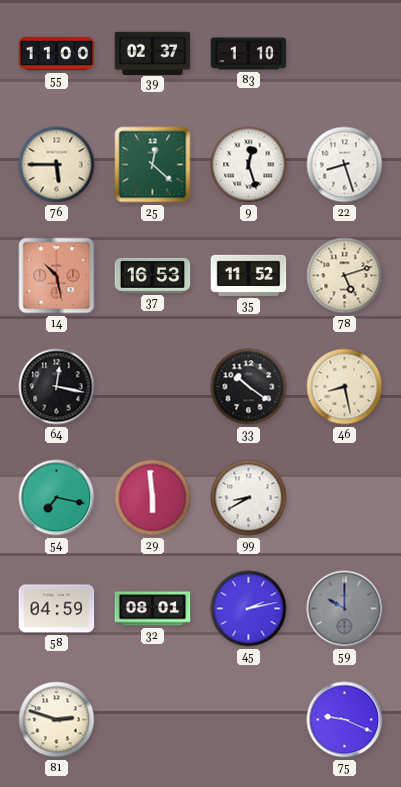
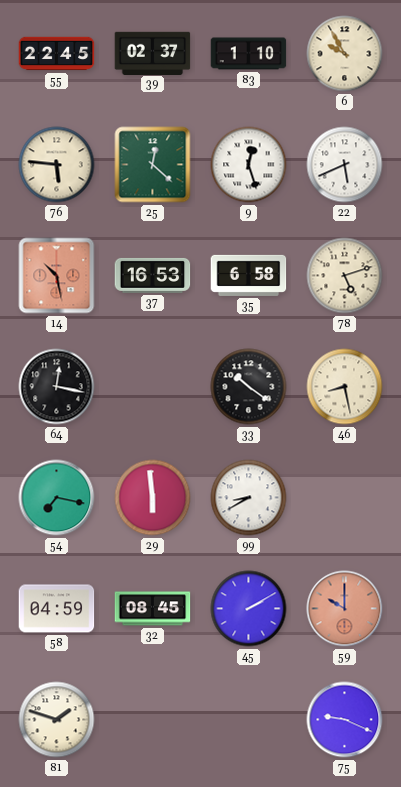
55: 11:00 -> 22:45
6: none -> 9:55
76: 5:45 -> 5:46
22: 8:27 -> 5:41
35: 11:52 -> 6:58
32: 08:01 -> 08:45
45: 2:13 -> 2:10
59 dial: grey -> salmon
81: 2:48 -> 1:48
